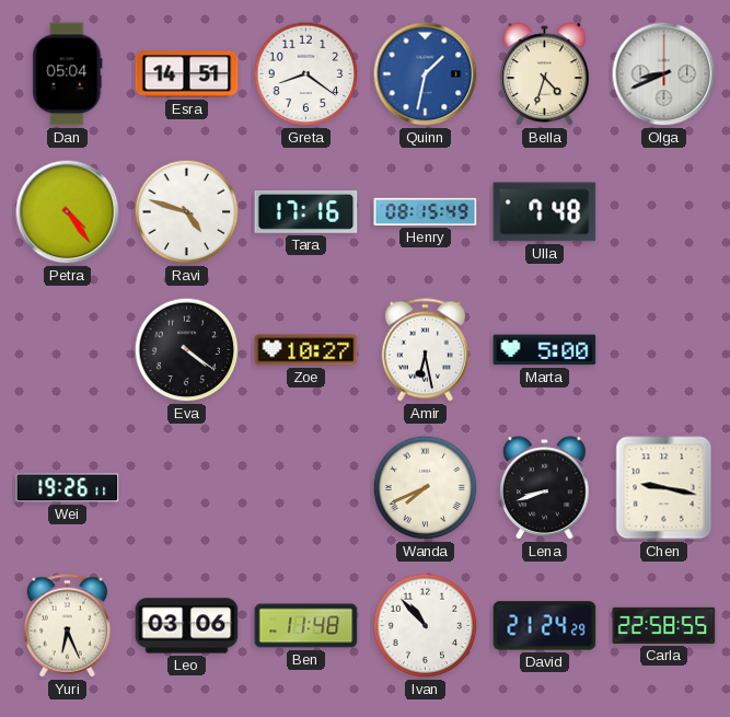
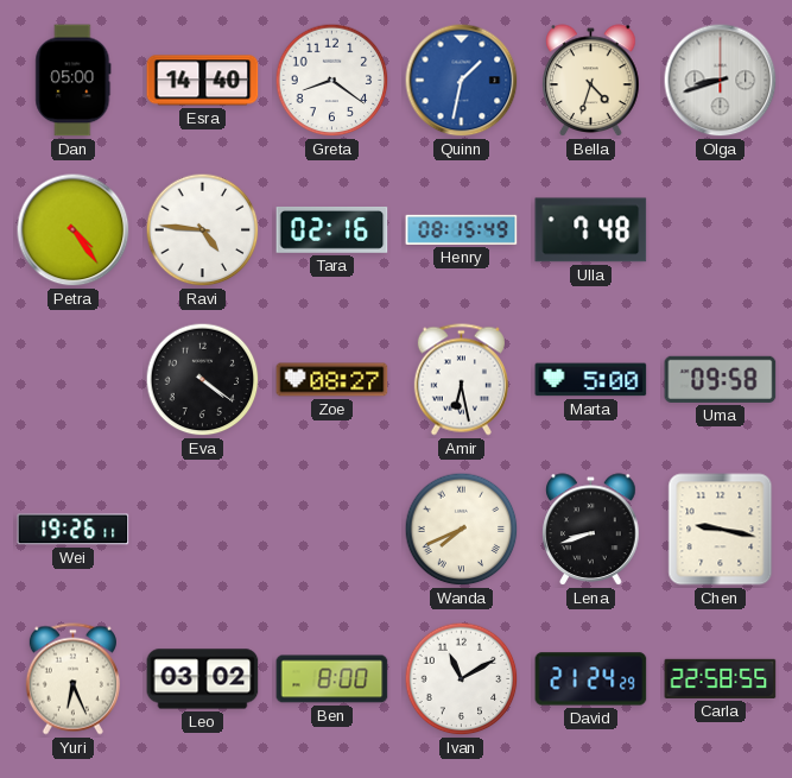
Dan: 05:04 -> 05:00
Esra: 14:51 -> 14:40
Olga: 8:41 -> 8:42
Ravi: 4:48 -> 4:46
Tara: 17:16 -> 02:16
Zoe: 10:27 -> 08:27
Uma: none -> 09:58
Leo: 03:06 -> 03:02
Ben: 11:48 -> 8:00
Ivan: 10:53 -> 11:10
